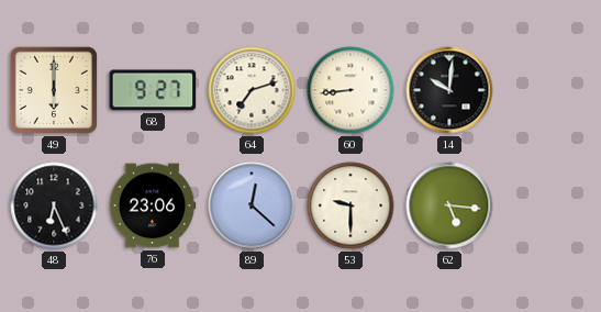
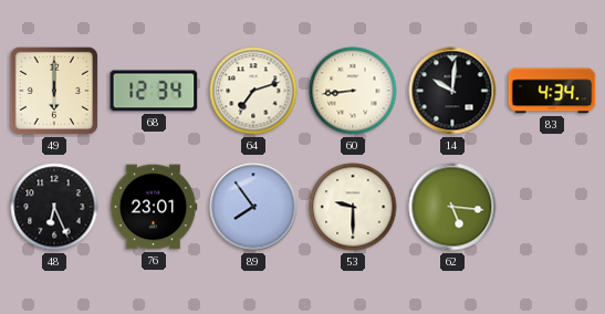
68: 9:27 -> 12:34
83: none -> 4:34
76: 23:06 -> 23:01
89: 12:22 -> 7:54
